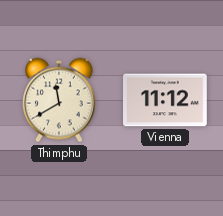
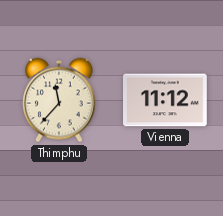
Thimphu: 11:40 -> 11:37
